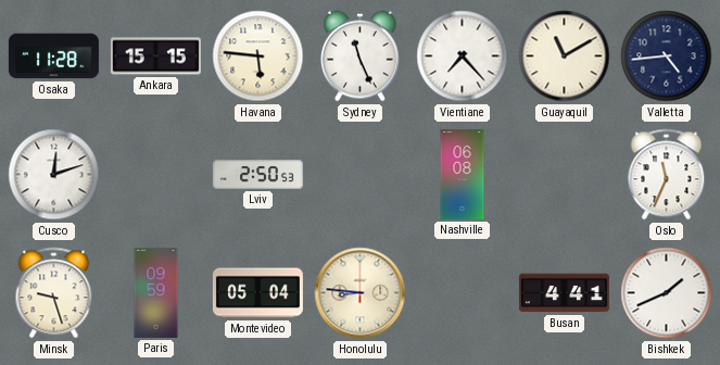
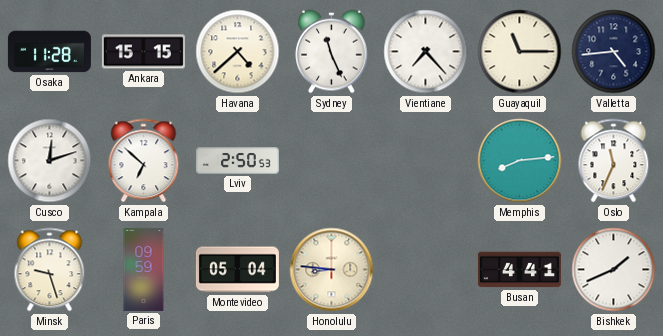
Havana: 5:46 -> 4:38
Guayaquil: 11:10 -> 11:15
Kampala: none -> 6:52
Nashville: 06:08 -> none
Memphis: none -> 8:14
